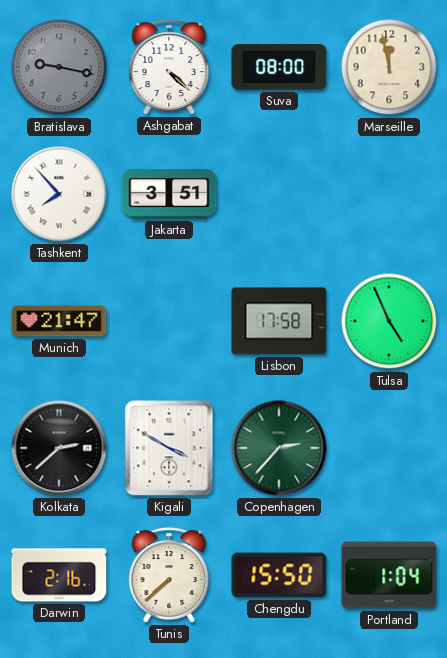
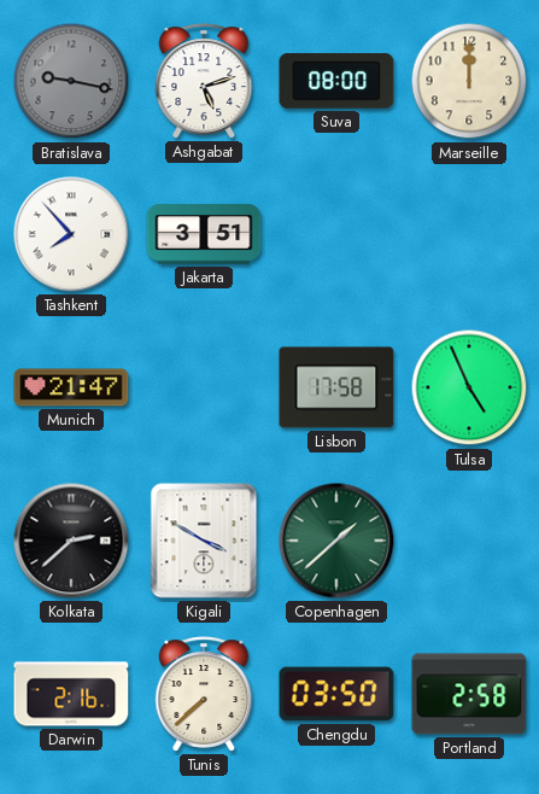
Ashgabat: 4:22 -> 5:12
Marseille: 11:58 -> 12:00
Copenhagen: 2:37 -> 1:38
Chengdu: 15:50 -> 03:50
Portland: 1:04 -> 2:58
